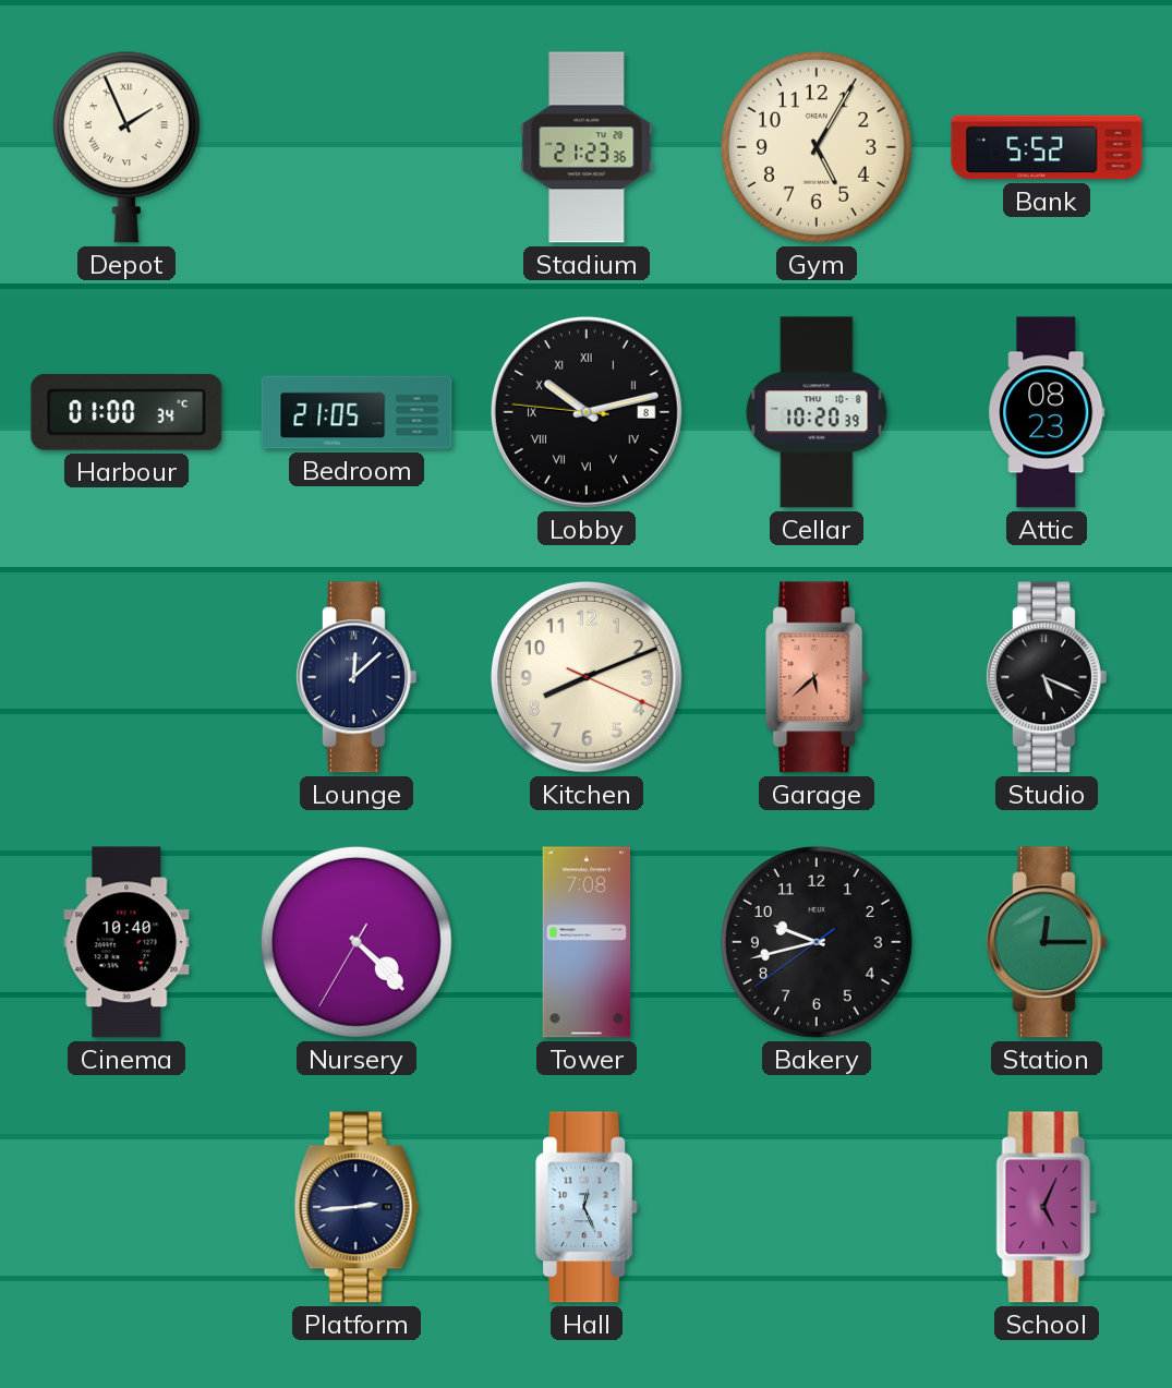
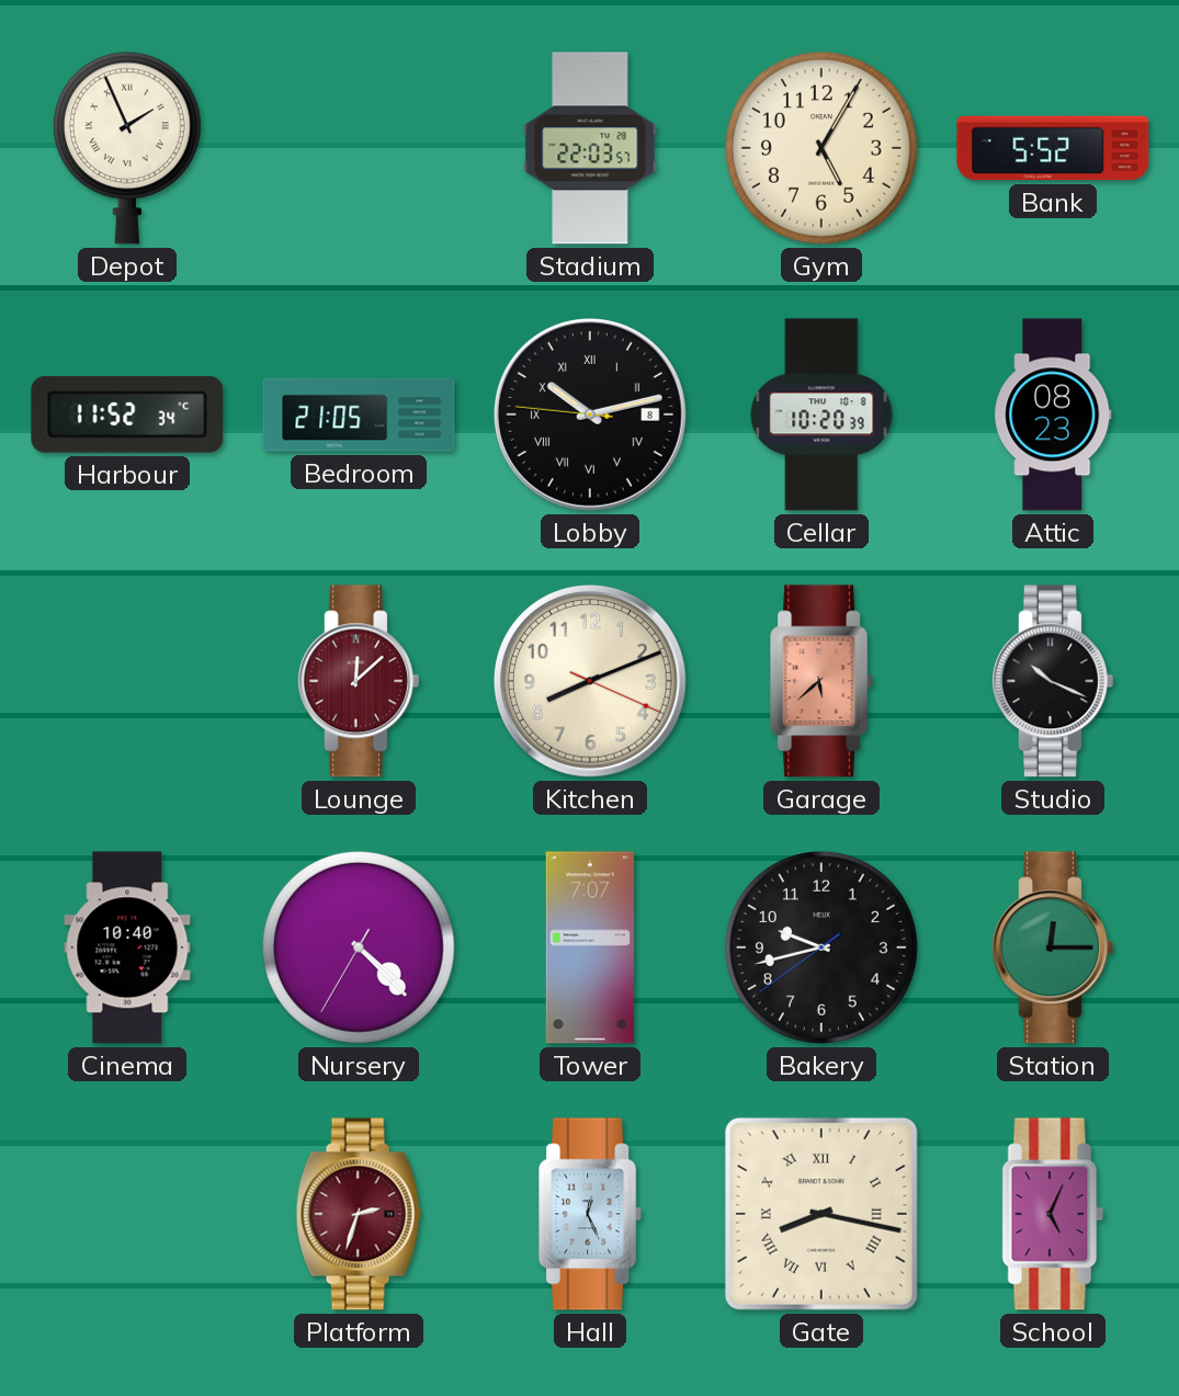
Stadium: 21:23 -> 22:03
Harbour: 01:00 -> 11:52
Lounge dial: navy -> burgundy
Studio: 5:19 -> 10:19
Tower: 7:08 -> 7:07
Platform: 2:44 -> 2:33
Platform dial: navy -> burgundy
Gate: none -> 8:17
